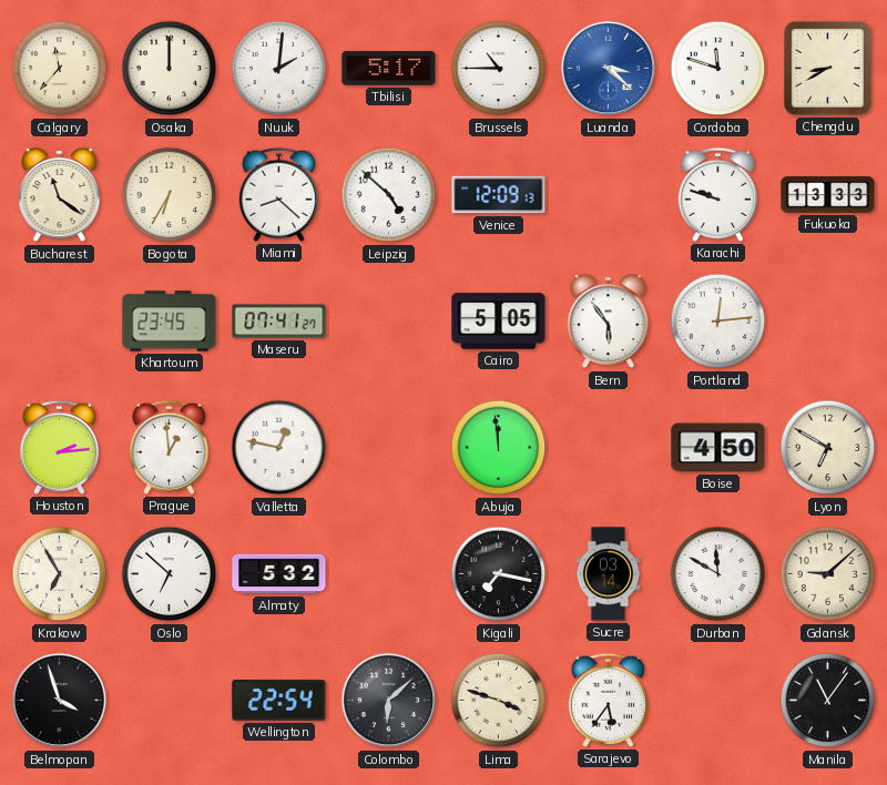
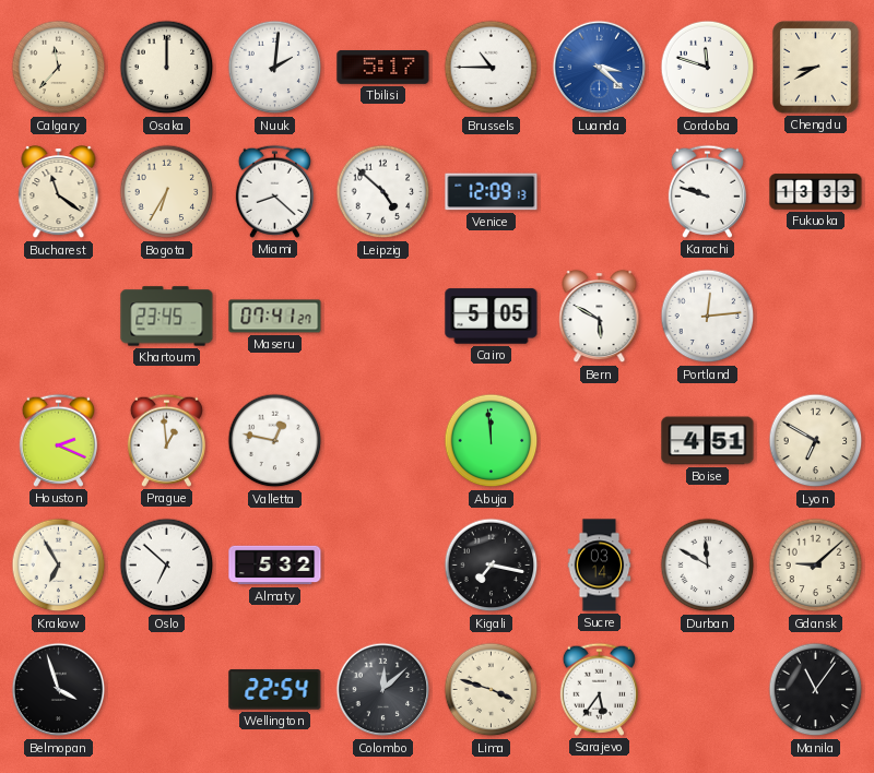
Bern: 5:54 -> 5:50
Houston: 2:14 -> 2:19
Boise: 4:50 -> 4:51
Colombo: 6:08 -> 12:08
